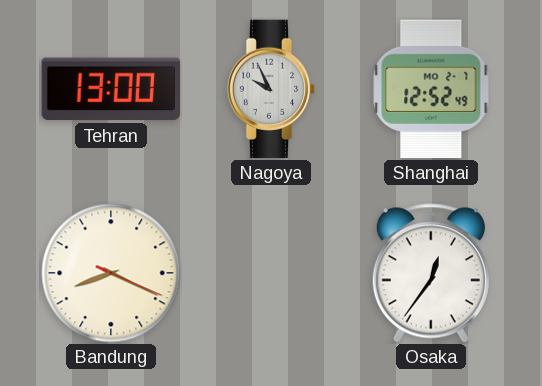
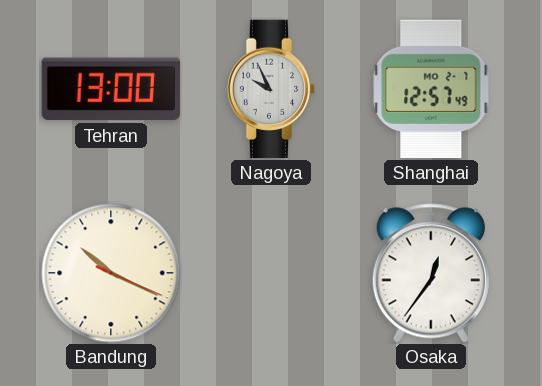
Shanghai: 12:52 -> 12:57
Bandung: 8:19 -> 10:19
